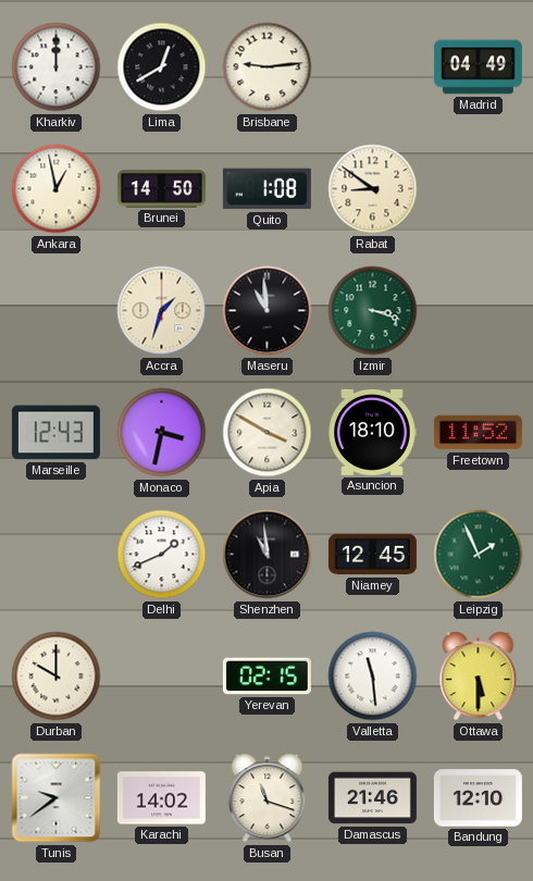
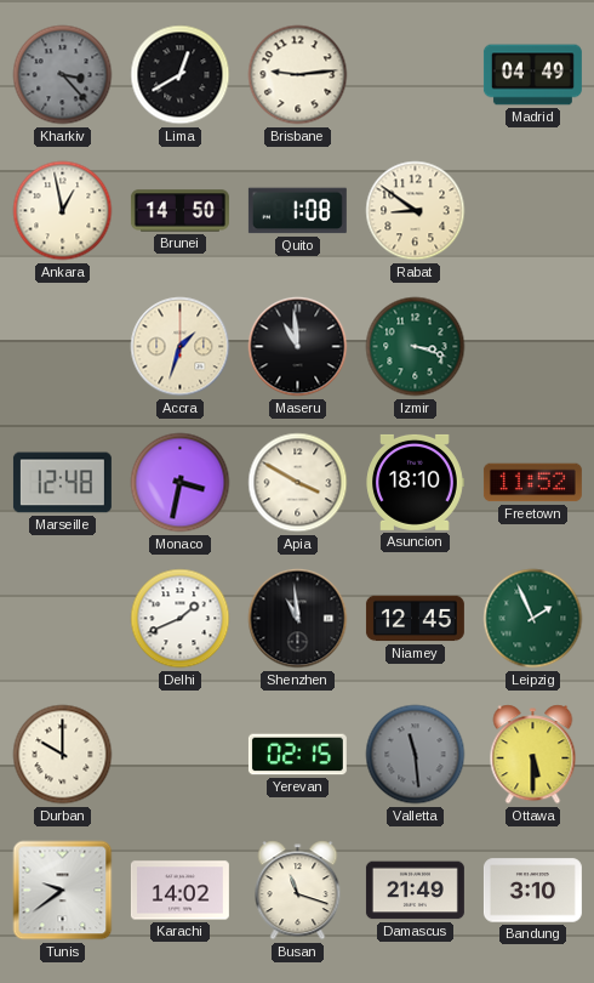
Kharkiv: 12:00 -> 3:23
Kharkiv dial: white -> grey
Marseille: 12:43 -> 12:48
Valletta dial: white -> grey
Damascus: 21:46 -> 21:49
Bandung: 12:10 -> 3:10
